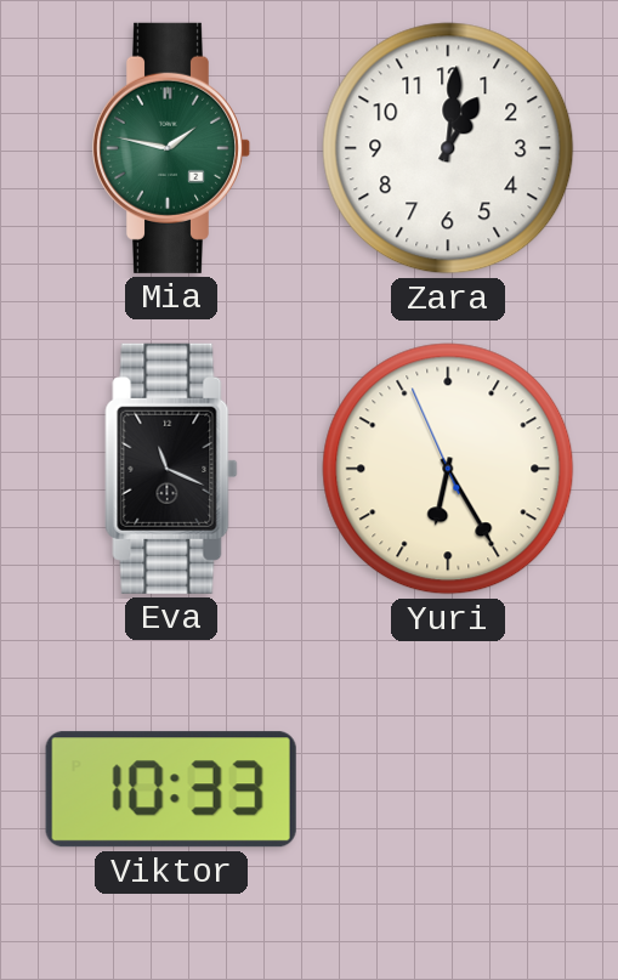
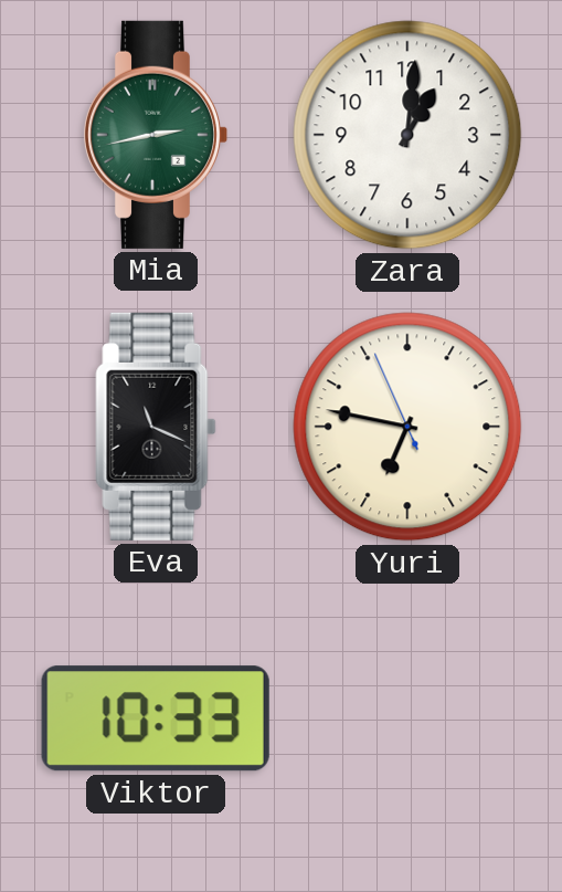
Mia: 1:47 -> 2:43
Yuri: 6:24 -> 6:46
